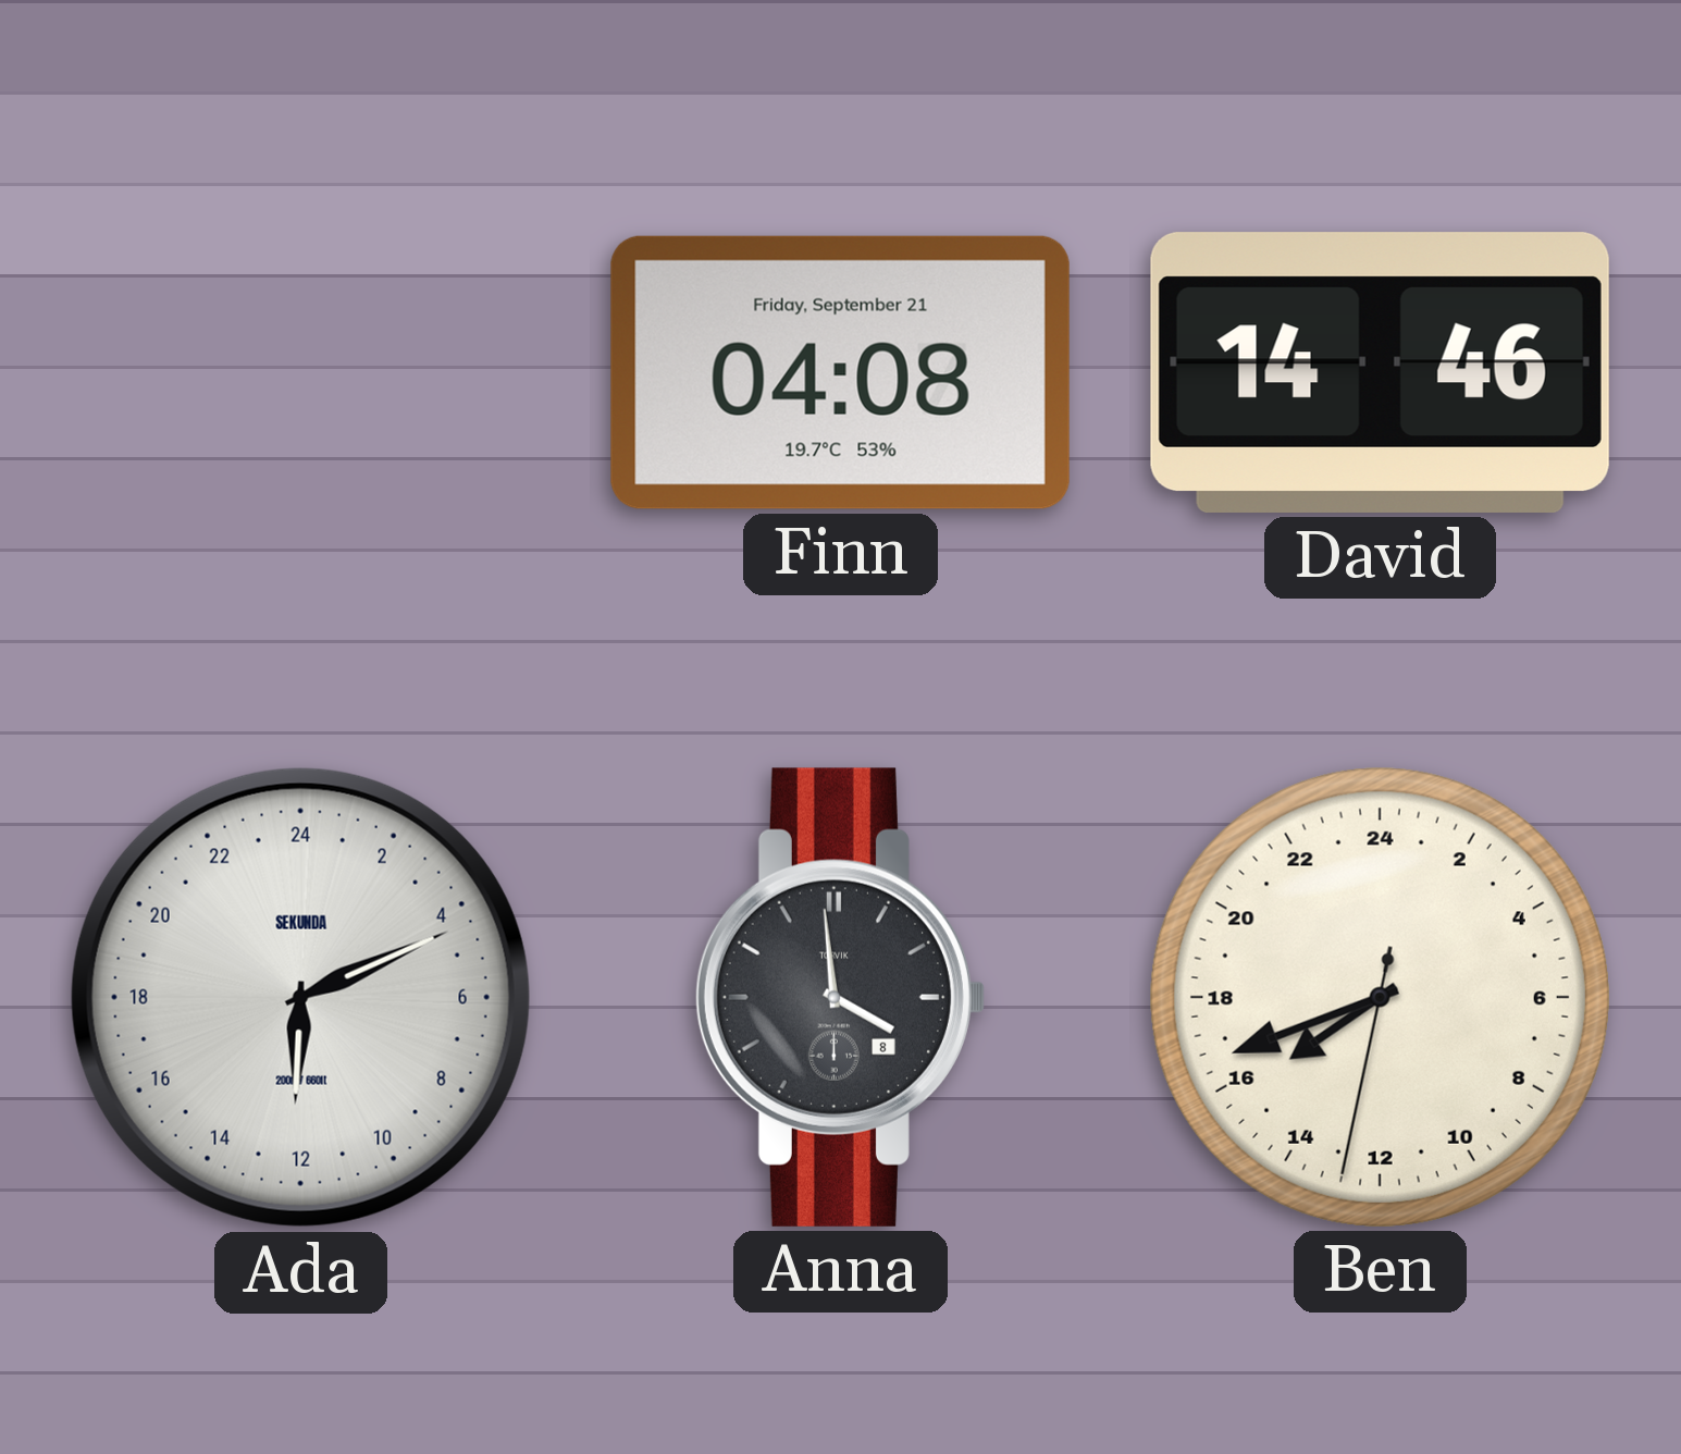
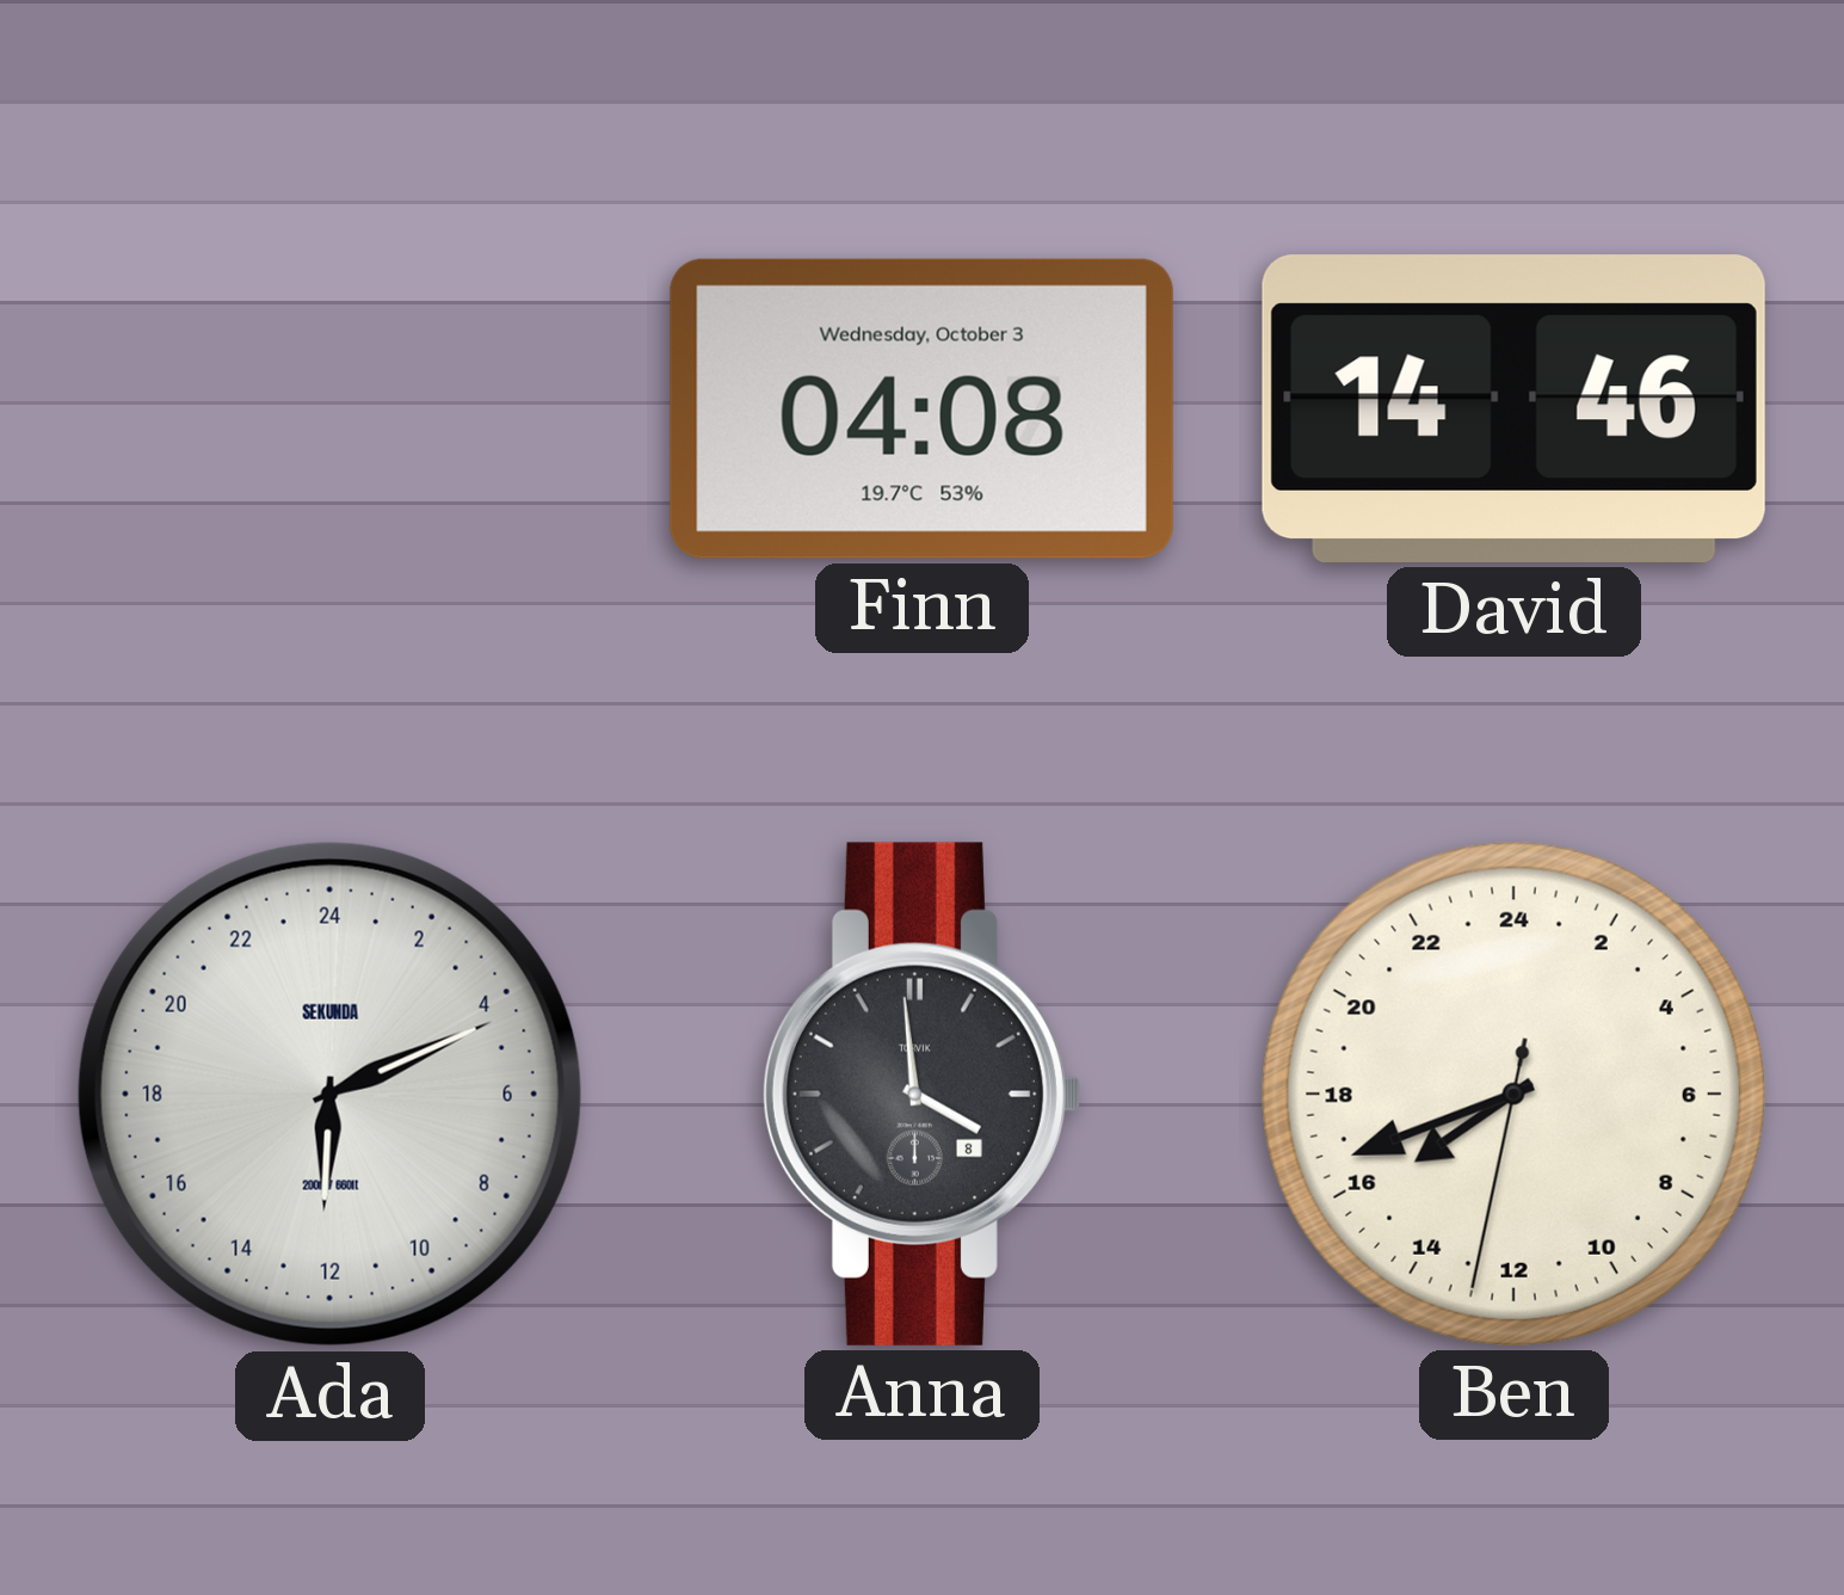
Finn date: Friday, September 21 -> Wednesday, October 3
